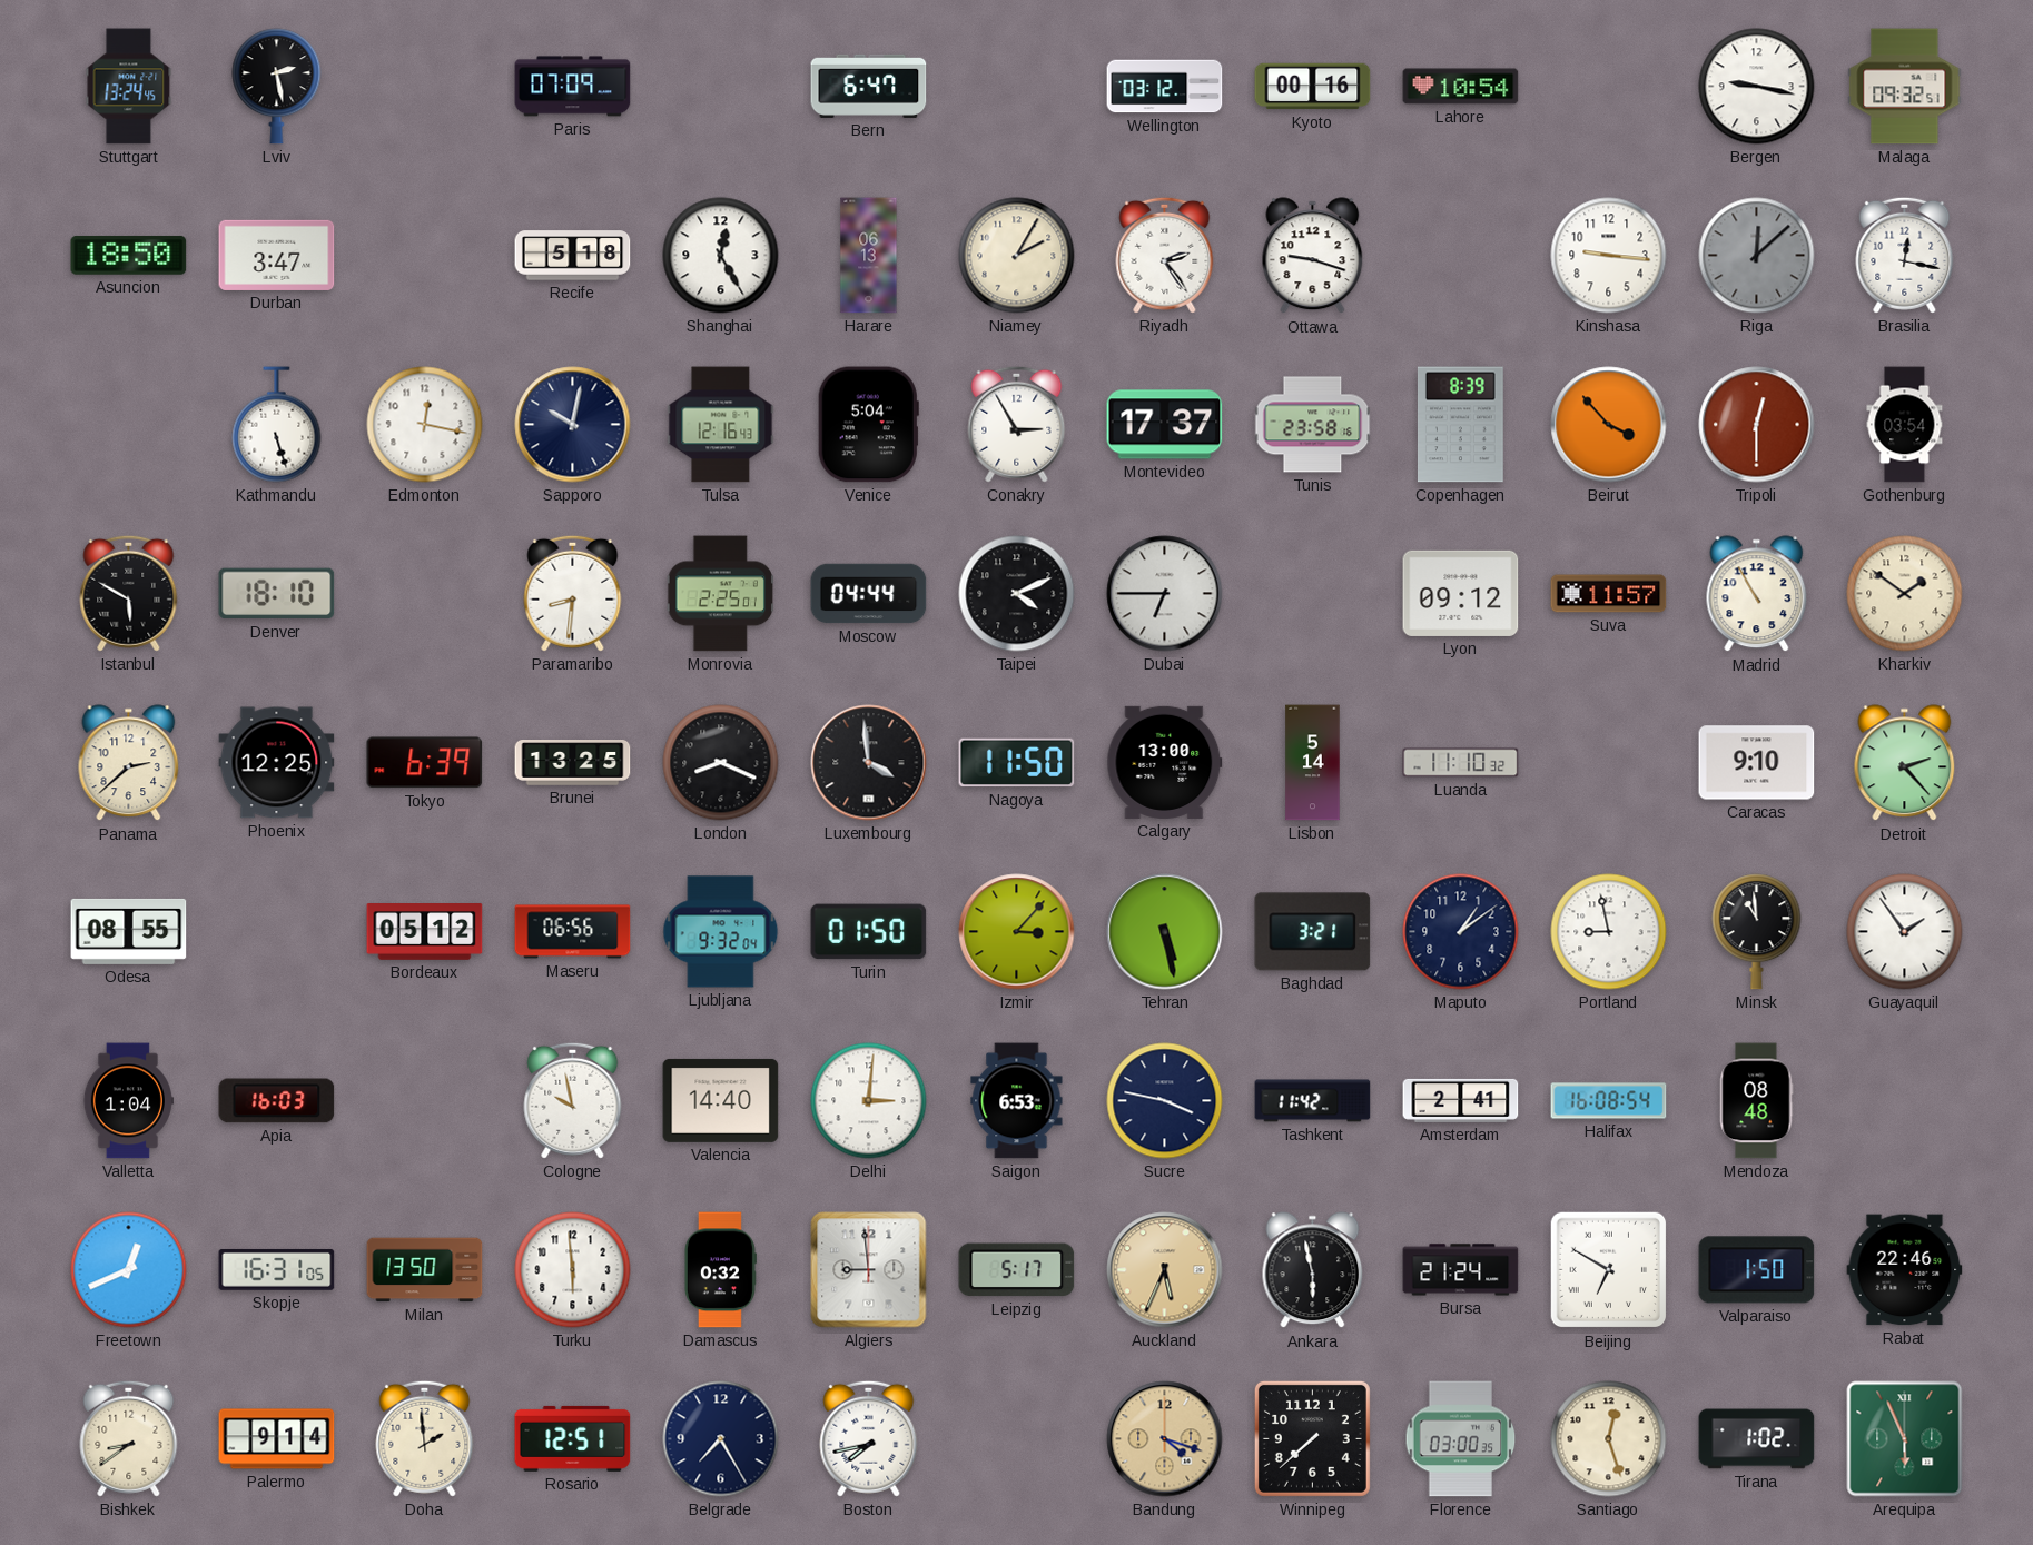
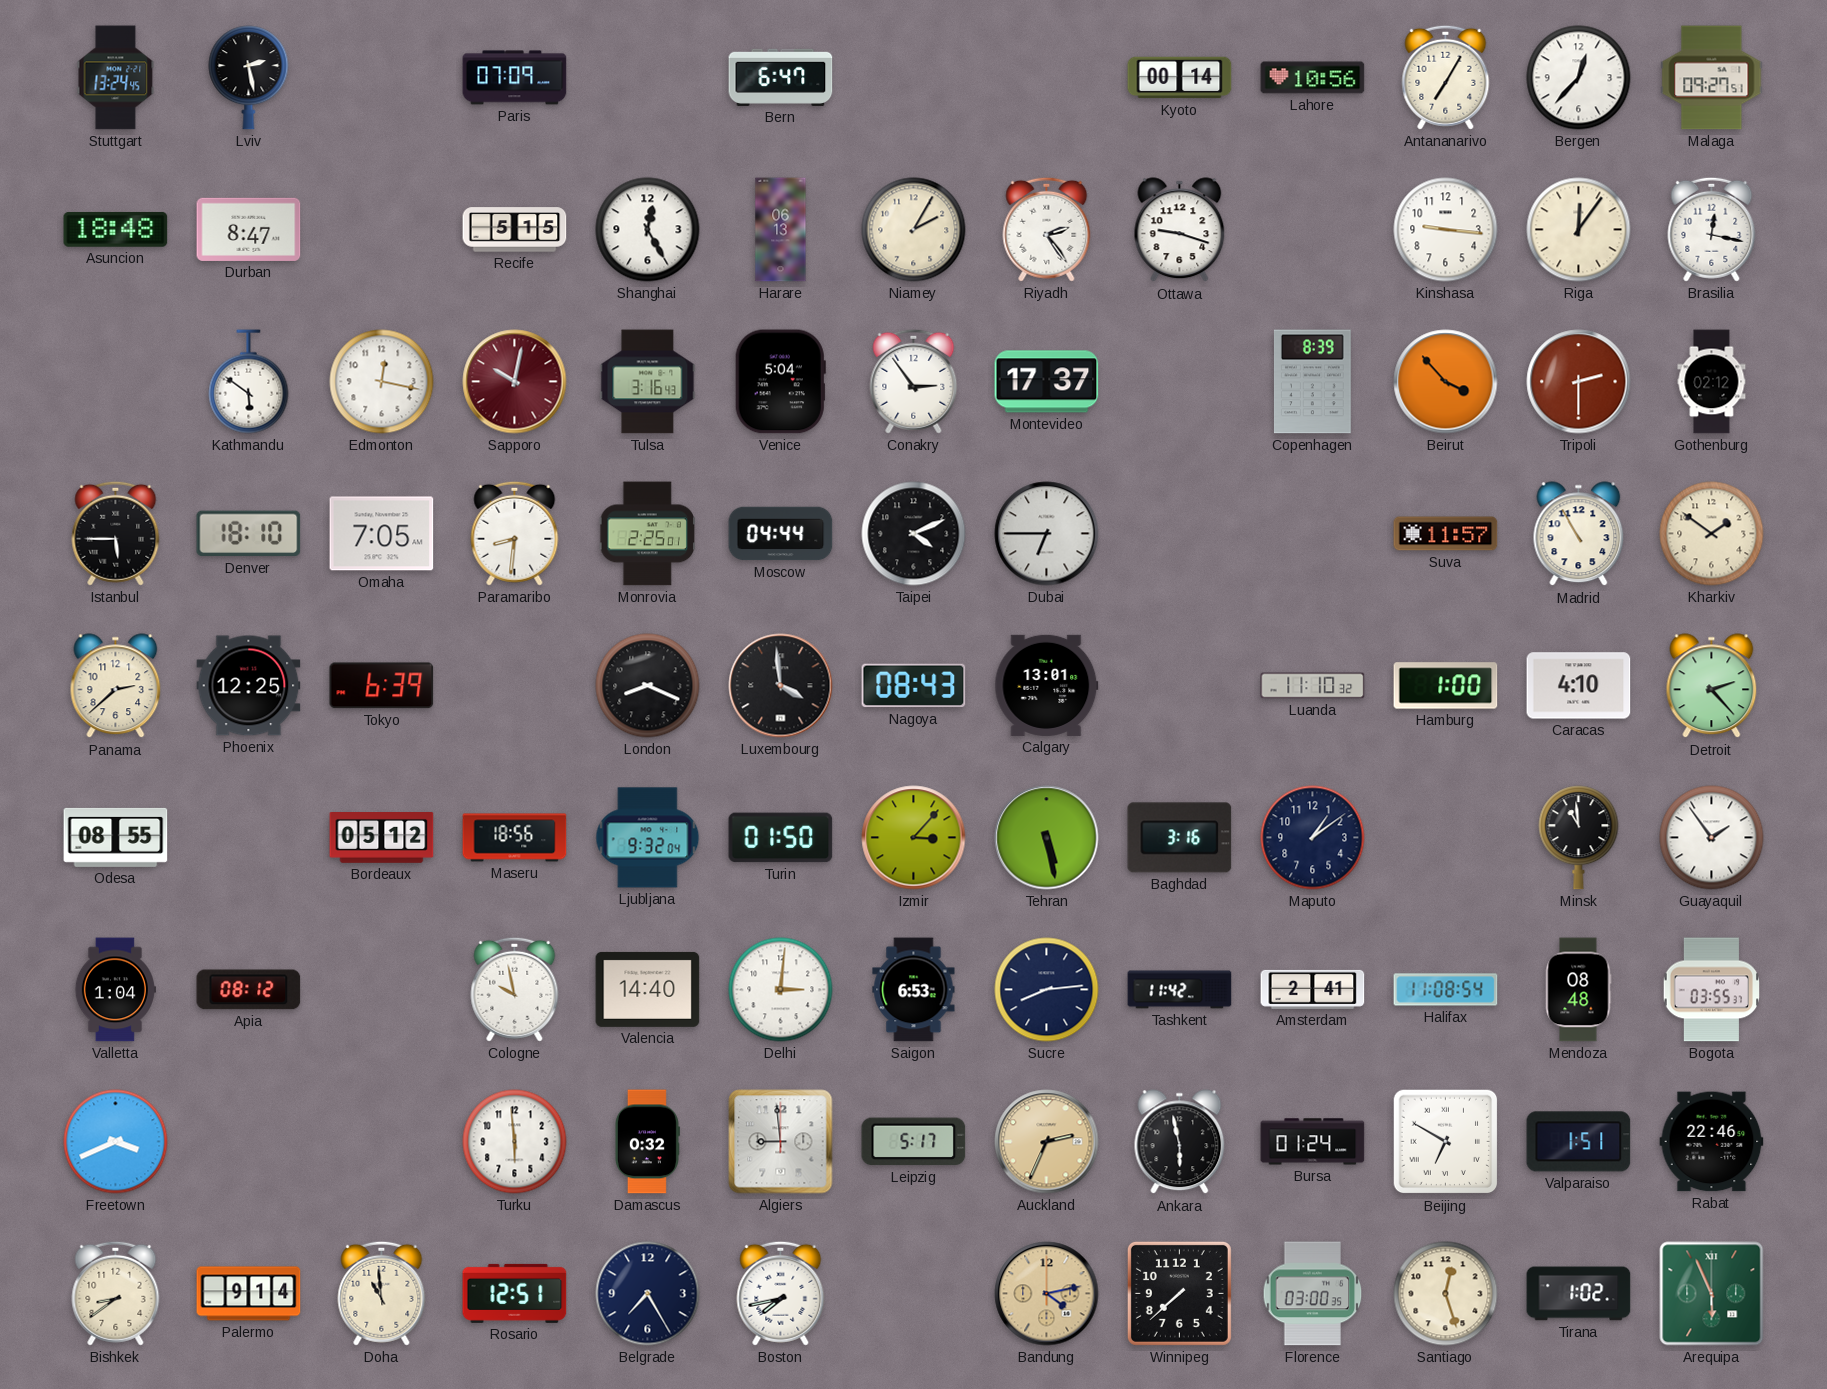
Wellington: 03:12 -> none
Kyoto: 00:16 -> 00:14
Lahore: 10:54 -> 10:56
Antananarivo: none -> 7:05
Bergen: 9:17 -> 12:37
Malaga: 09:32 -> 09:27
Asuncion: 18:50 -> 18:48
Durban: 3:47 -> 8:47
Recife: 5:18 -> 5:15
Riga: 12:08 -> 12:06
Riga dial: grey -> cream
Kathmandu: 5:27 -> 5:51
Sapporo dial: navy -> burgundy
Tulsa: 12:16 -> 3:16
Conakry: 2:55 -> 2:54
Tunis: 23:58 -> none
Tripoli: 12:30 -> 2:30
Gothenburg: 03:54 -> 02:12
Istanbul: 5:50 -> 5:45
Omaha: none -> 7:05
Lyon: 09:12 -> none
Brunei: 13:25 -> none
Nagoya: 11:50 -> 08:43
Calgary: 13:00 -> 13:01
Lisbon: 5:14 -> none
Hamburg: none -> 1:00
Caracas: 9:10 -> 4:10
Maseru: 06:56 -> 18:56
Baghdad: 3:21 -> 3:16
Portland: 8:58 -> none
Apia: 16:03 -> 08:12
Sucre: 3:47 -> 8:14
Halifax: 16:08 -> 11:08
Bogota: none -> 03:55
Freetown: 12:41 -> 3:41
Skopje: 16:31 -> none
Milan: 13:50 -> none
Auckland: 5:34 -> 2:34
Bursa: 21:24 -> 01:24
Valparaiso: 1:50 -> 1:51
Doha: 1:59 -> 10:59
Bandung: 4:18 -> 4:13
